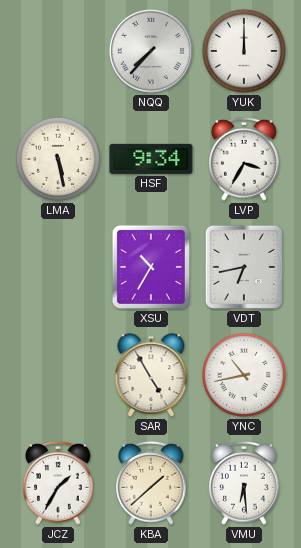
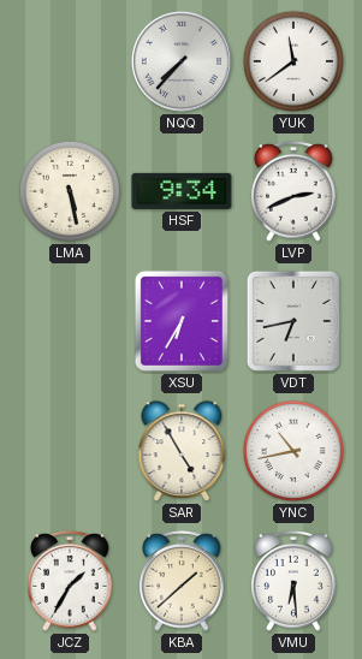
YUK: 12:00 -> 11:39
LVP: 3:35 -> 2:41
XSU: 10:35 -> 6:35
